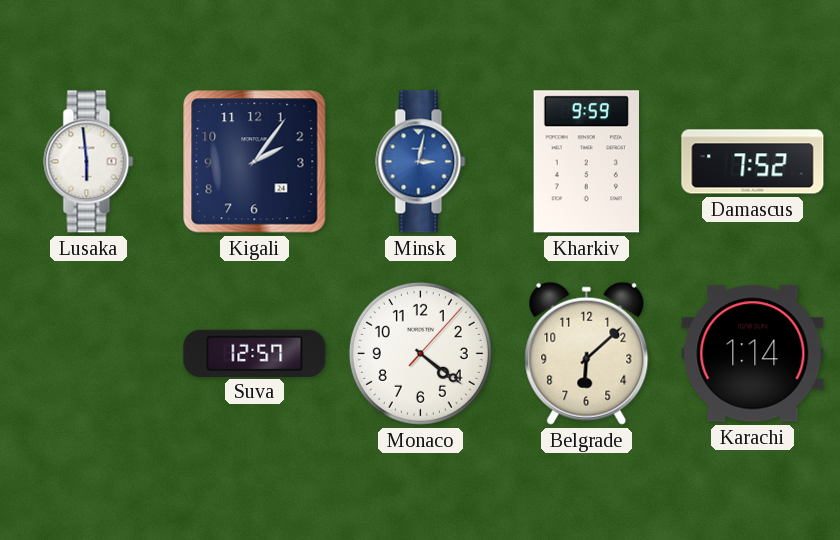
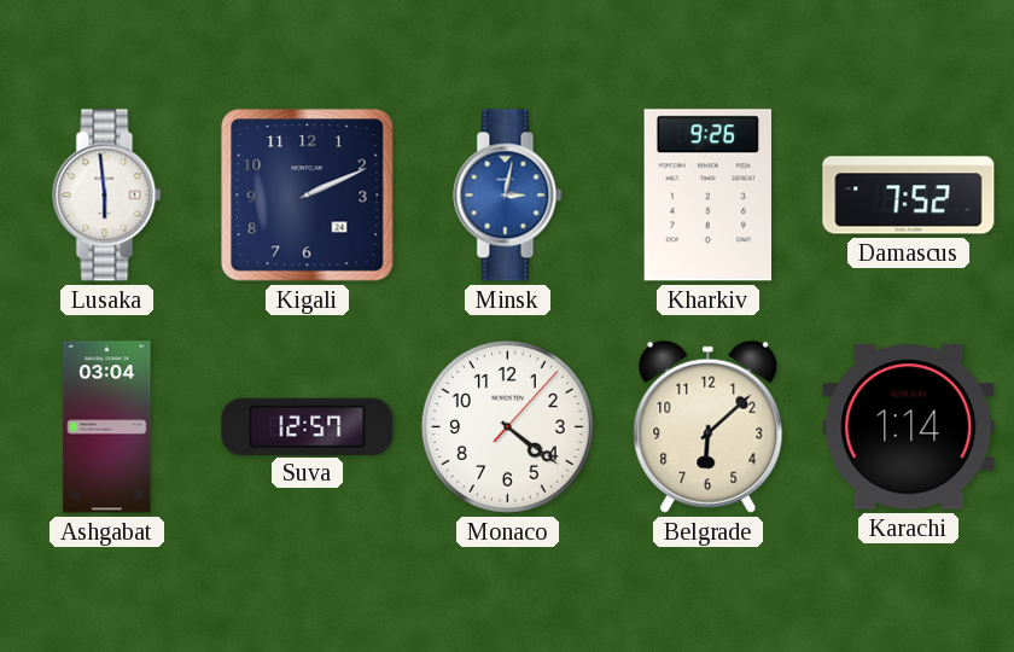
Kigali: 2:06 -> 2:11
Kharkiv: 9:59 -> 9:26
Ashgabat: none -> 03:04
